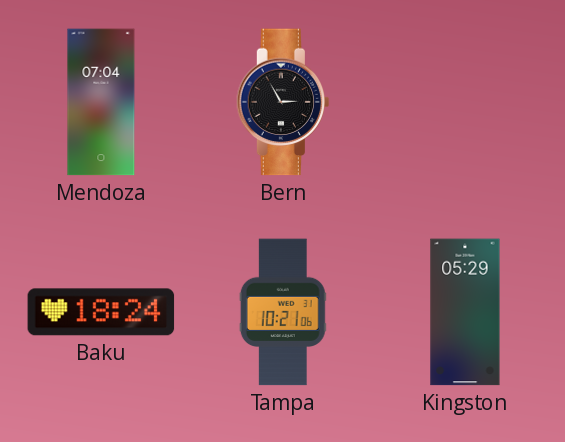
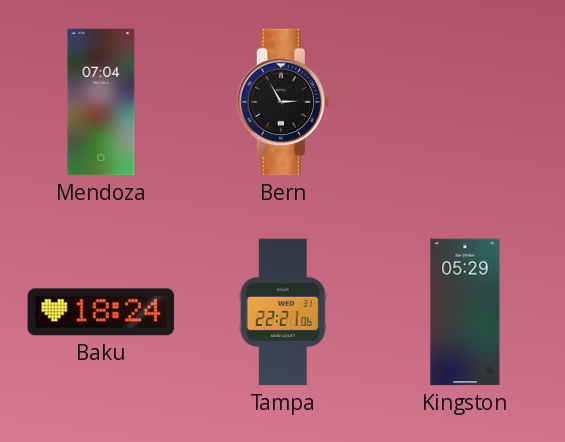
Tampa: 10:21 -> 22:21
